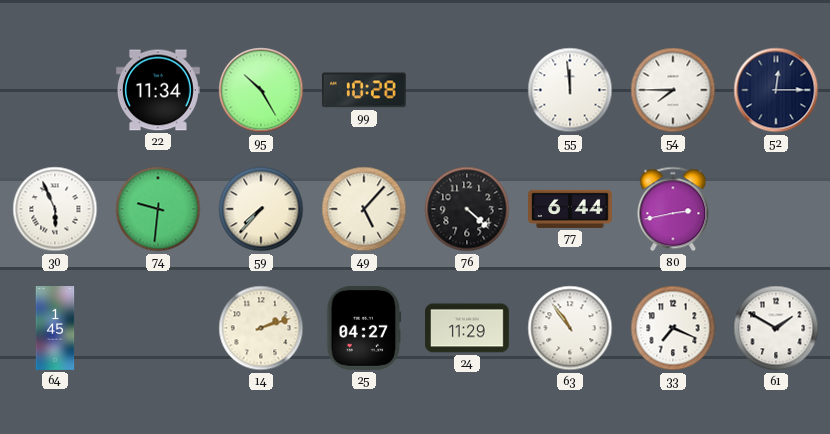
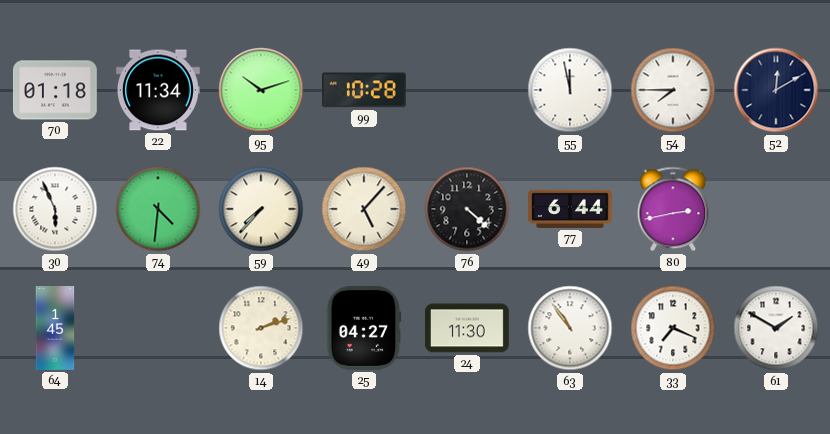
70: none -> 01:18
95: 10:25 -> 10:12
55: 11:59 -> 11:58
52: 12:15 -> 12:10
74: 9:31 -> 4:31
24: 11:29 -> 11:30
